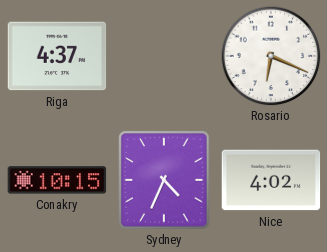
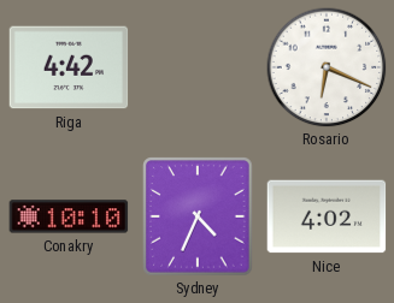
Riga: 4:37 -> 4:42
Conakry: 10:15 -> 10:10
